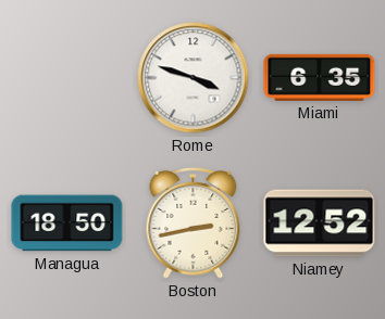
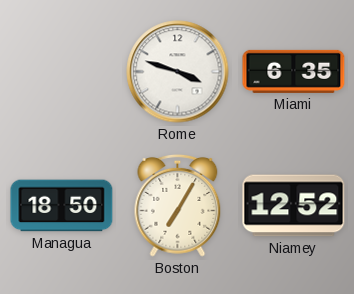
Boston: 2:43 -> 7:05
